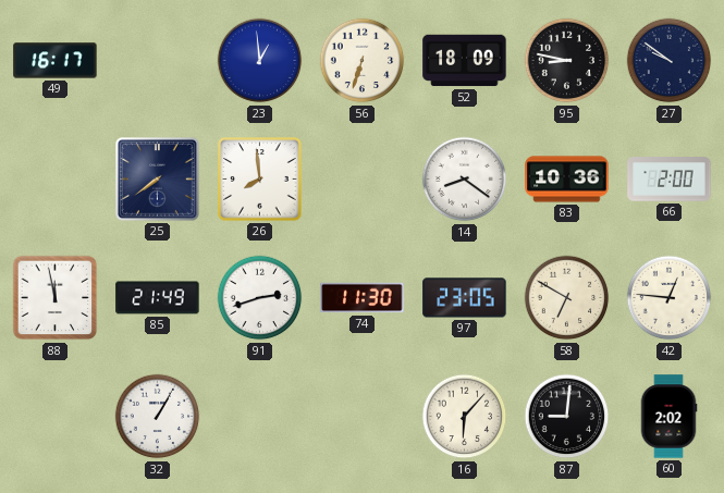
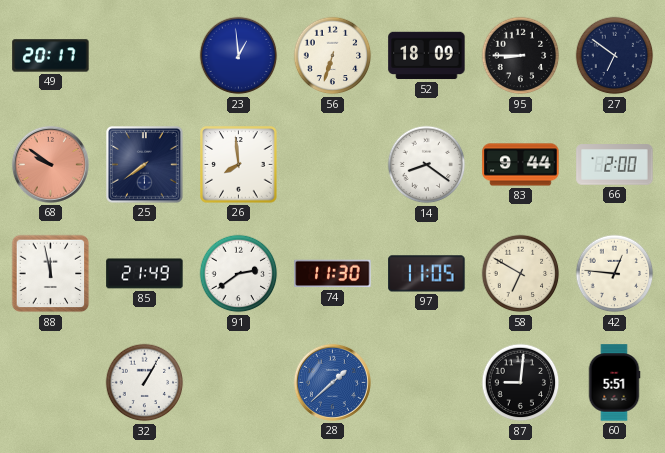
49: 16:17 -> 20:17
95: 8:47 -> 8:45
27: 9:51 -> 6:51
68: none -> 9:51
83: 10:36 -> 9:44
91: 2:42 -> 2:39
97: 23:05 -> 11:05
28: none -> 1:38
16: 6:07 -> none
60: 2:02 -> 5:51
